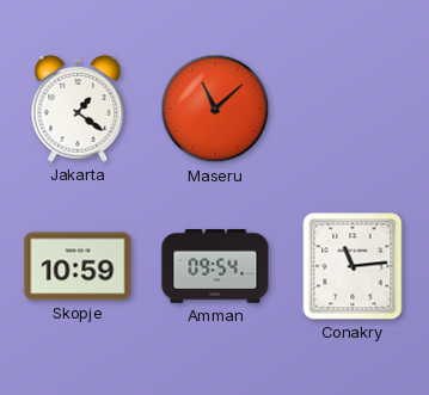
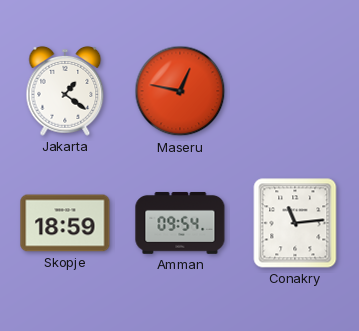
Maseru: 11:08 -> 12:47
Skopje: 10:59 -> 18:59
